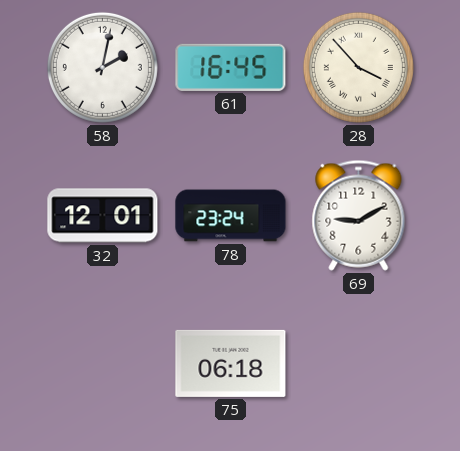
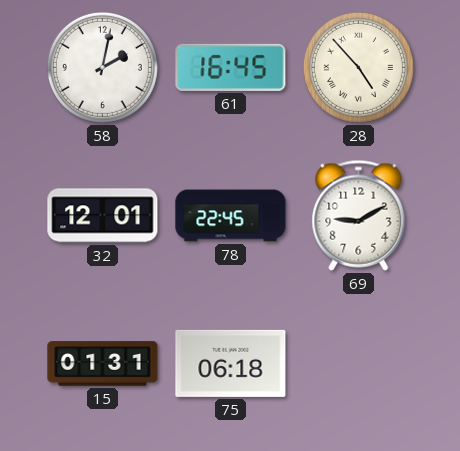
28: 3:53 -> 4:53
78: 23:24 -> 22:45
15: none -> 01:31
